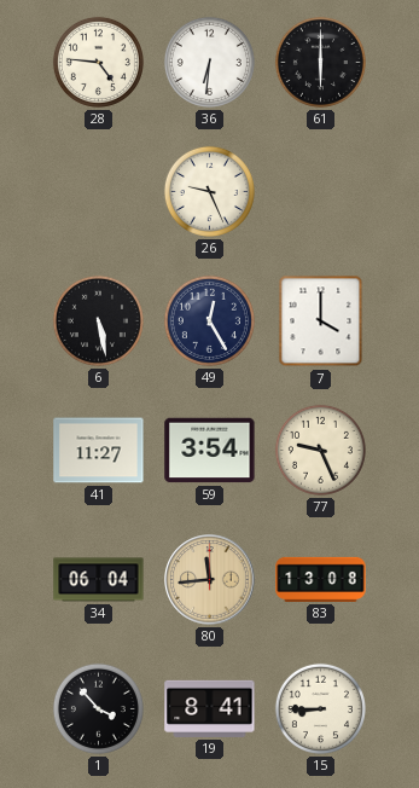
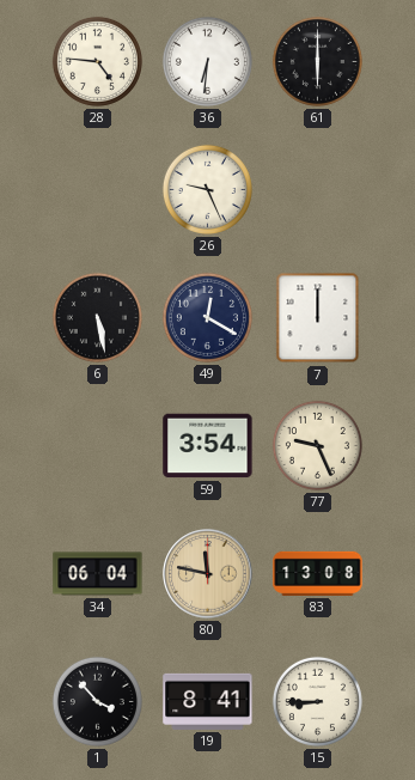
49: 12:25 -> 12:20
7: 4:00 -> 12:00
41: 11:27 -> none
80: 11:44 -> 11:47
